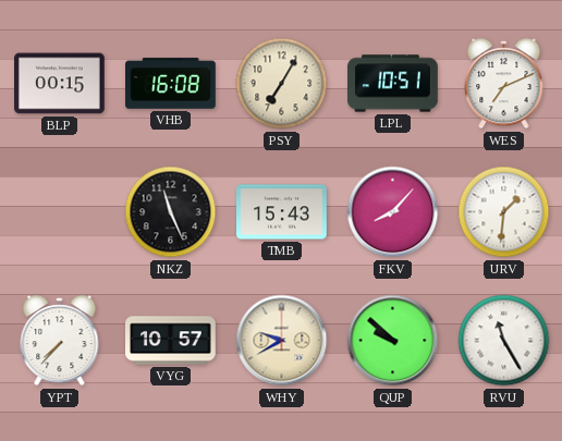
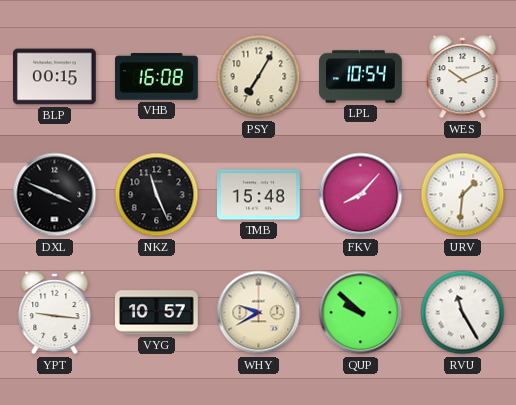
LPL: 10:51 -> 10:54
WES: 7:11 -> 10:11
DXL: none -> 3:49
TMB: 15:43 -> 15:48
YPT: 7:37 -> 9:16
